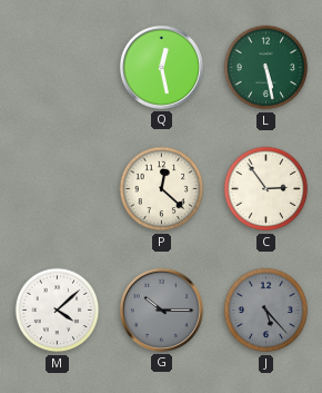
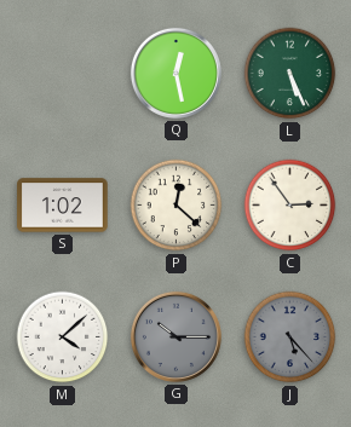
L: 5:28 -> 5:26
S: none -> 1:02
